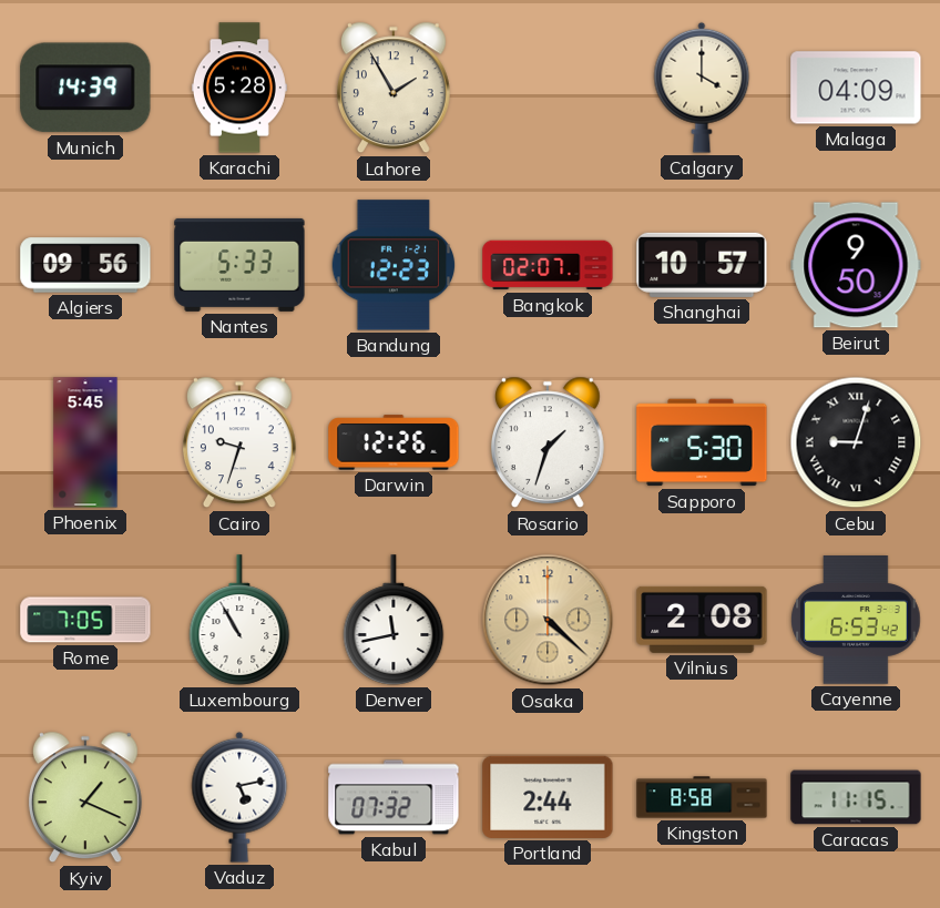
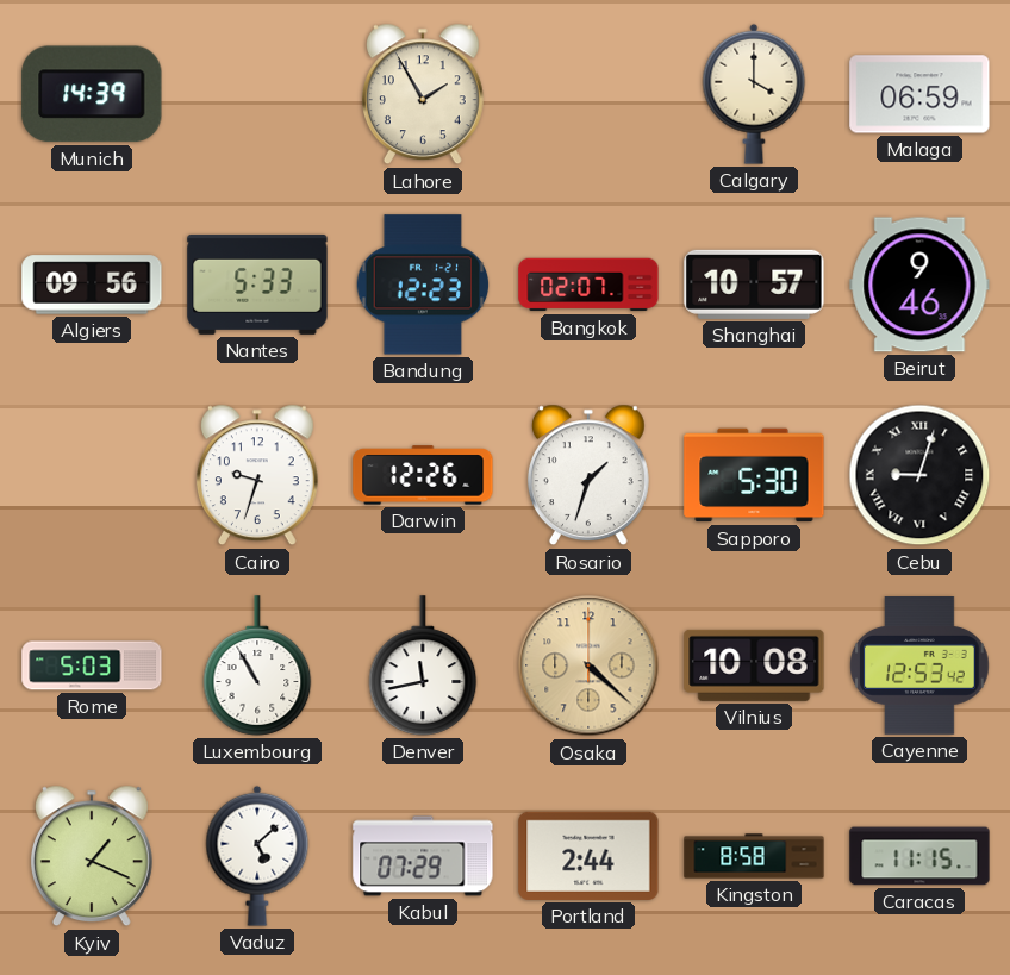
Karachi: 5:28 -> none
Malaga: 04:09 -> 06:59
Beirut: 9:50 -> 9:46
Phoenix: 5:45 -> none
Rome: 7:05 -> 5:03
Vilnius: 2:08 -> 10:08
Cayenne: 6:53 -> 12:53
Vaduz: 5:13 -> 5:08
Kabul: 07:32 -> 07:29
